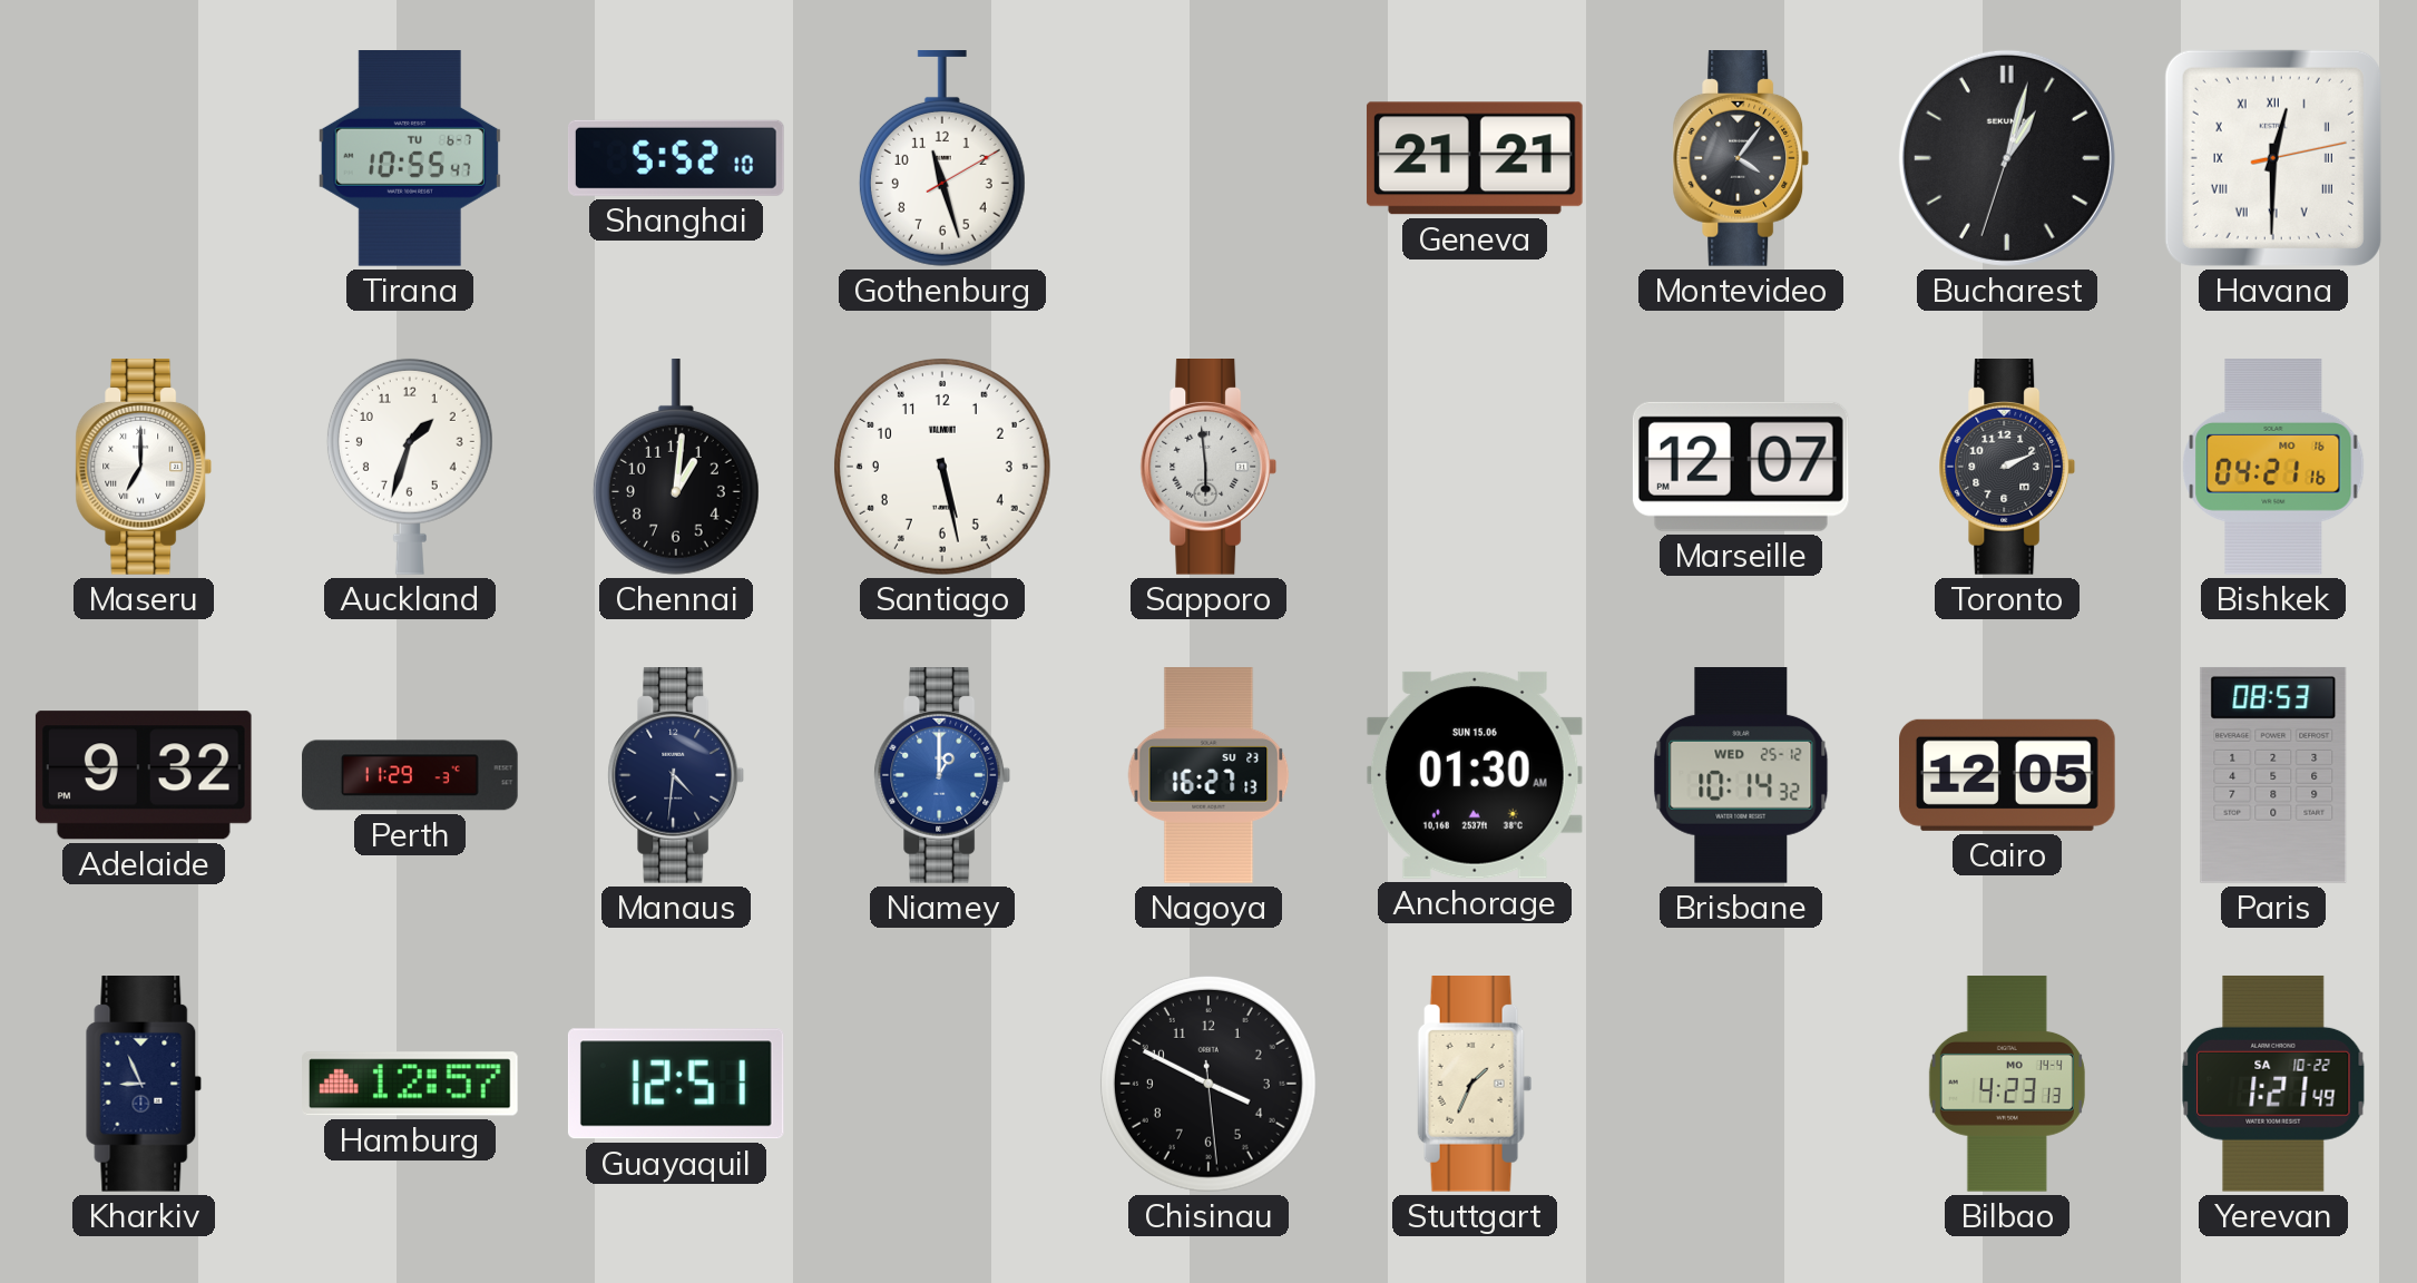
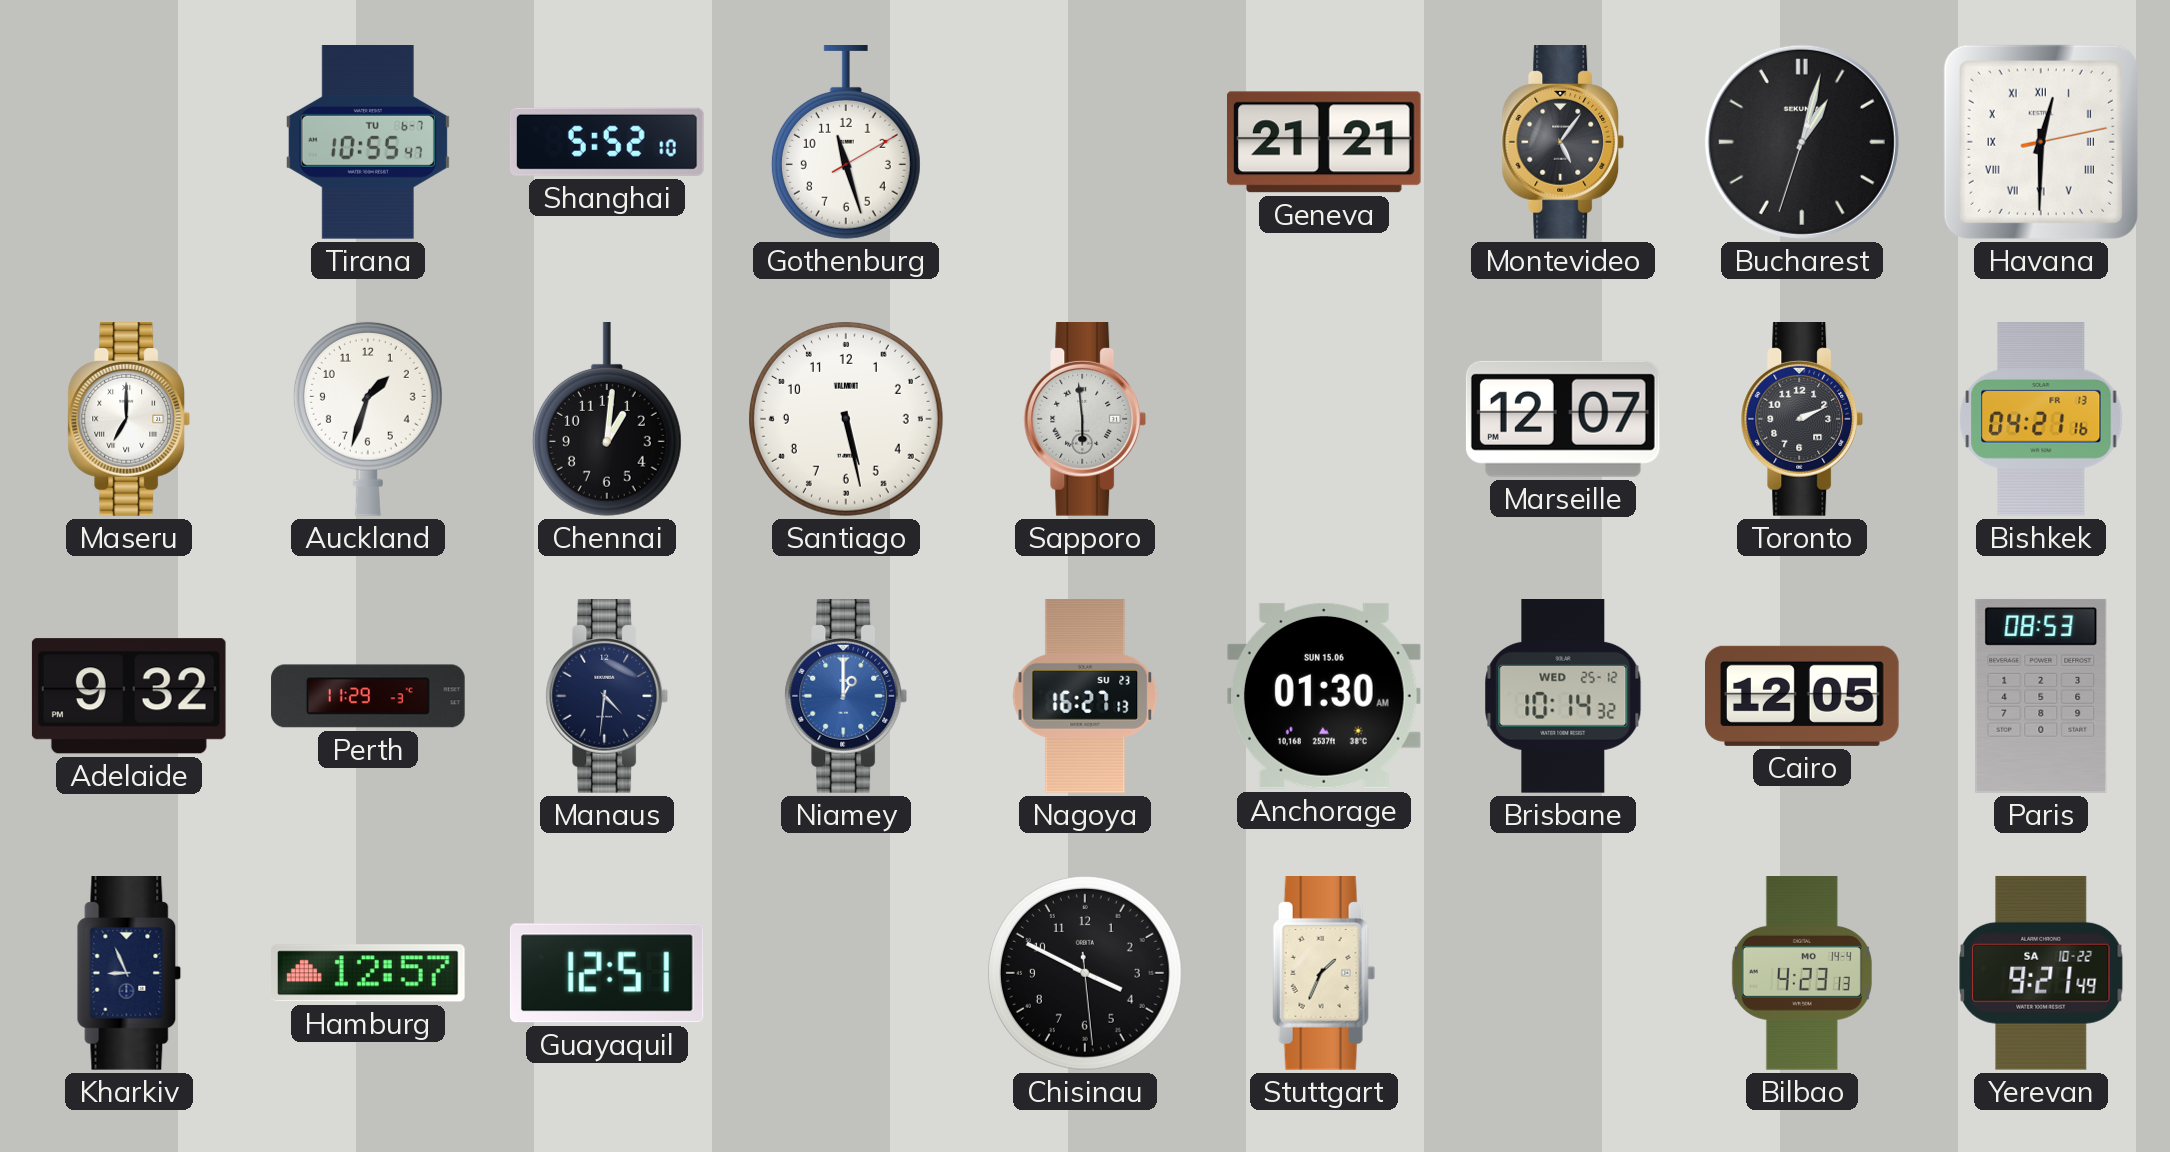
Montevideo: 4:06 -> 5:06
Bishkek date: MO 16 -> FR 13
Yerevan: 1:21 -> 9:21
